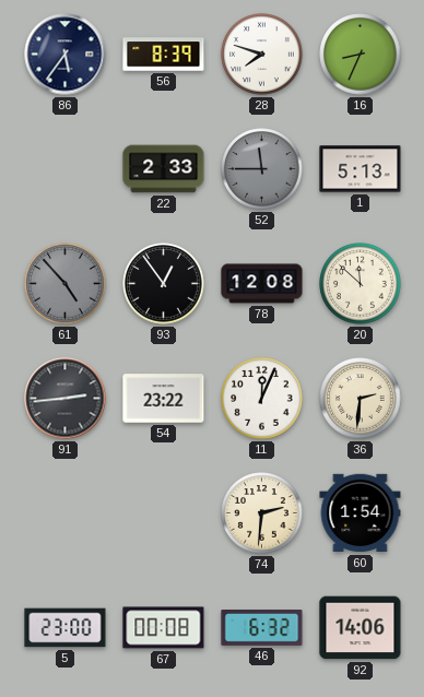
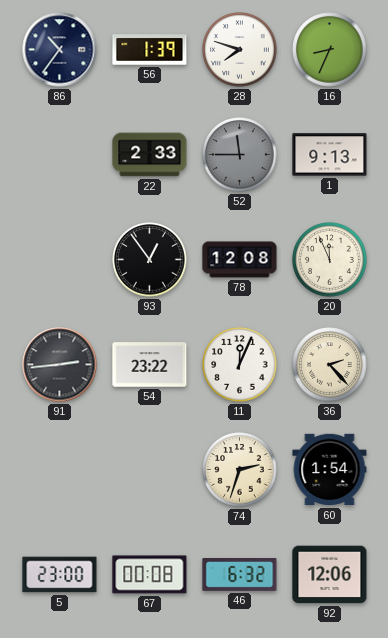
86: 5:36 -> 10:36
56: 8:39 -> 1:39
1: 5:13 -> 9:13
61: 4:53 -> none
20: 11:52 -> 11:56
36: 2:31 -> 2:23
74: 2:31 -> 2:33
92: 14:06 -> 12:06
